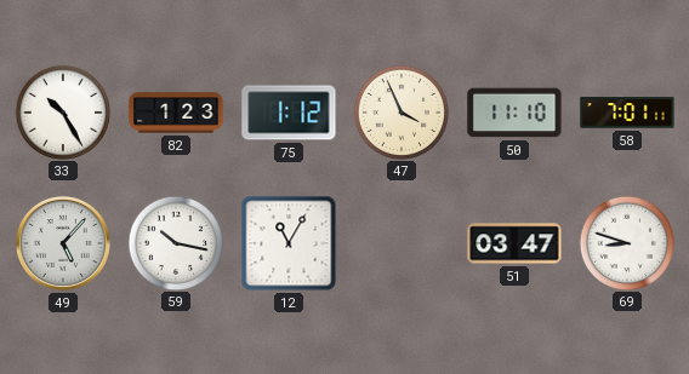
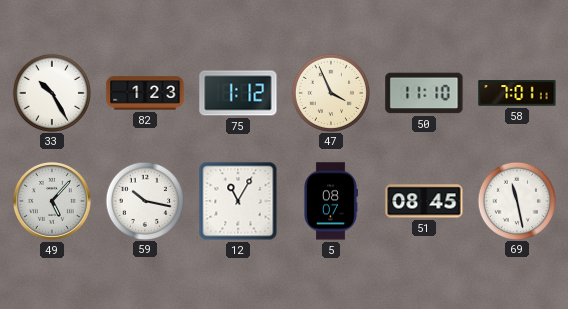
5: none -> 08:07
51: 03:47 -> 08:45
69: 8:48 -> 11:28
